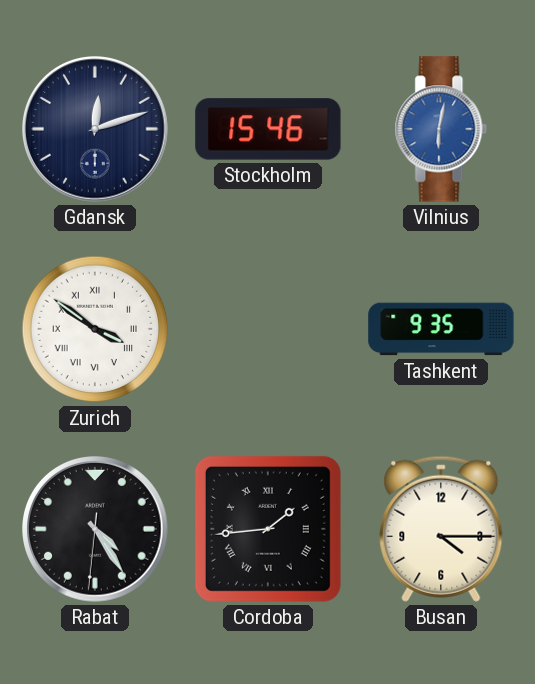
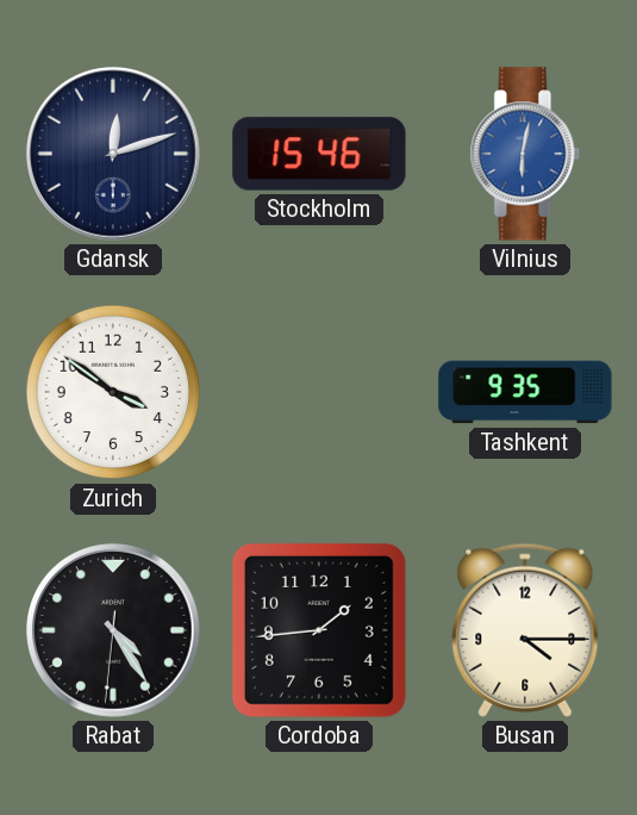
Zurich numerals: Roman -> Arabic
Cordoba numerals: Roman -> Arabic
